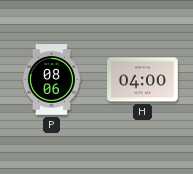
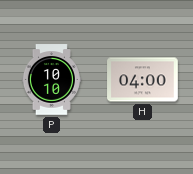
P: 08:06 -> 10:10
